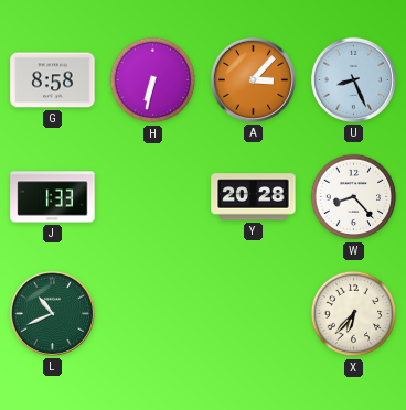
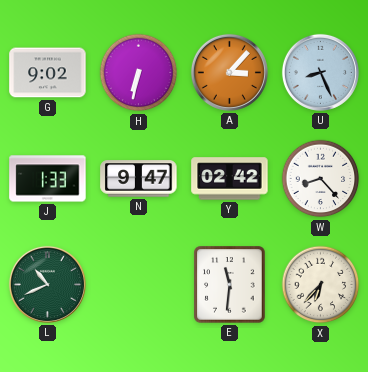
G: 8:58 -> 9:02
N: none -> 9:47
Y: 20:28 -> 02:42
E: none -> 11:31
